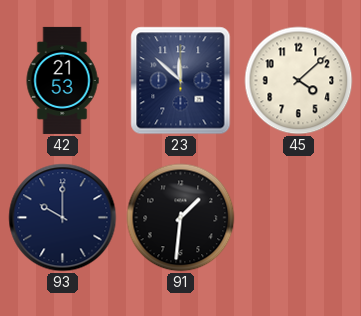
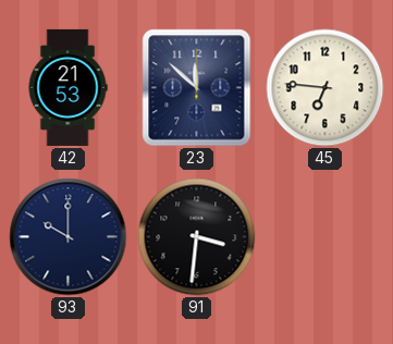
45: 4:08 -> 6:46
91: 1:31 -> 3:31
